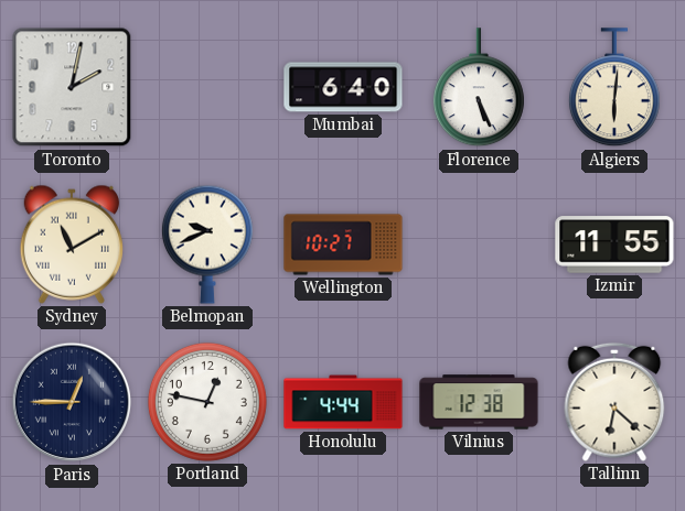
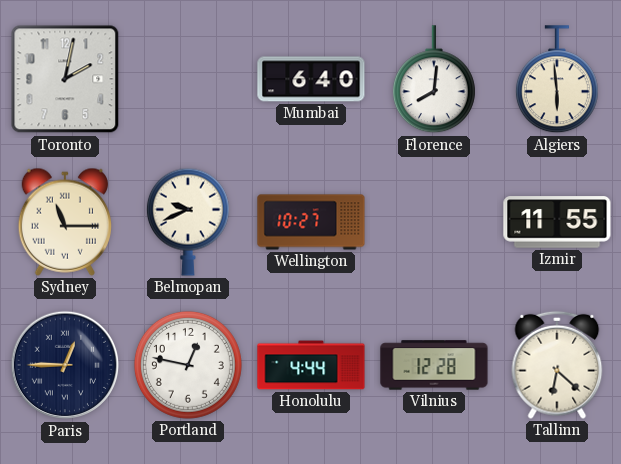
Florence: 5:26 -> 8:01
Algiers: 6:01 -> 5:59
Sydney: 11:10 -> 11:15
Vilnius: 12:38 -> 12:28
